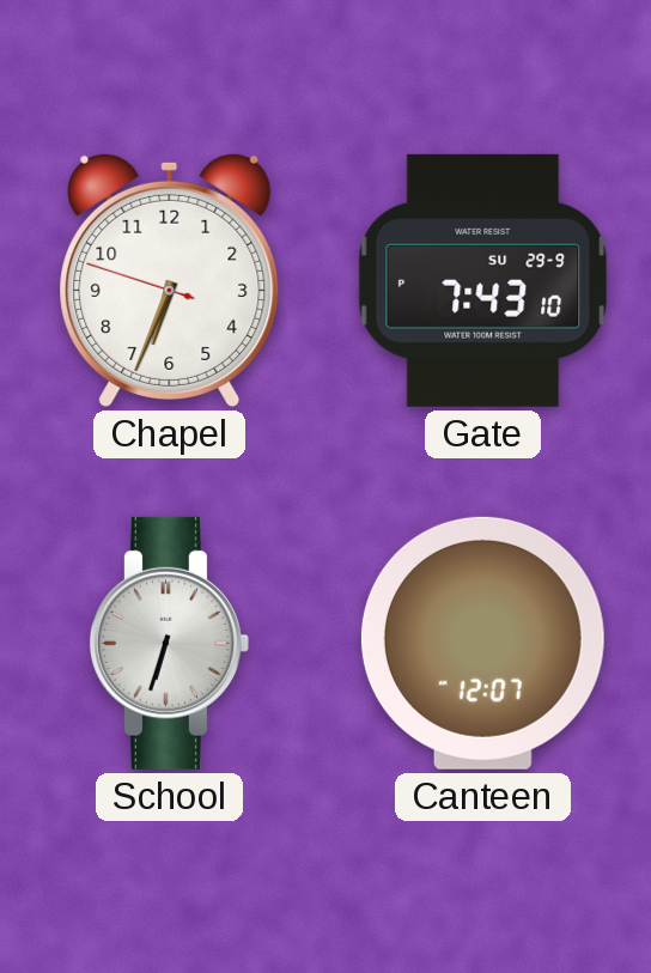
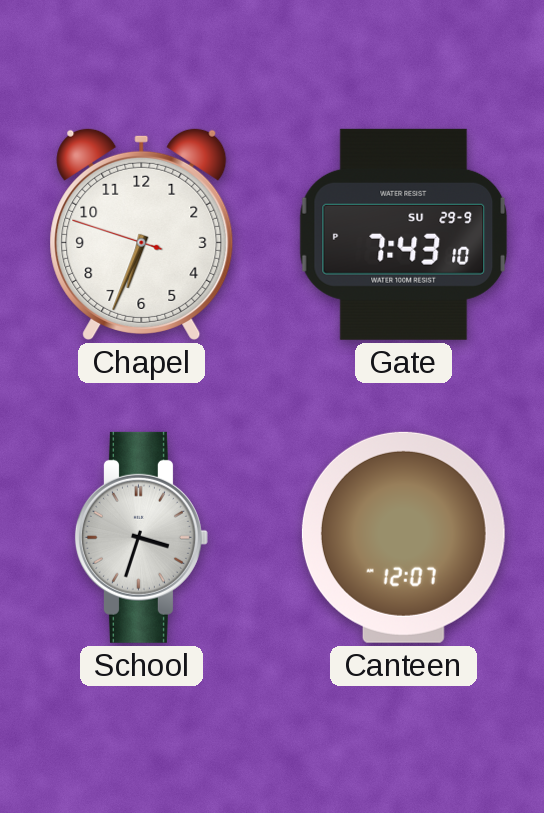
School: 6:33 -> 3:33
